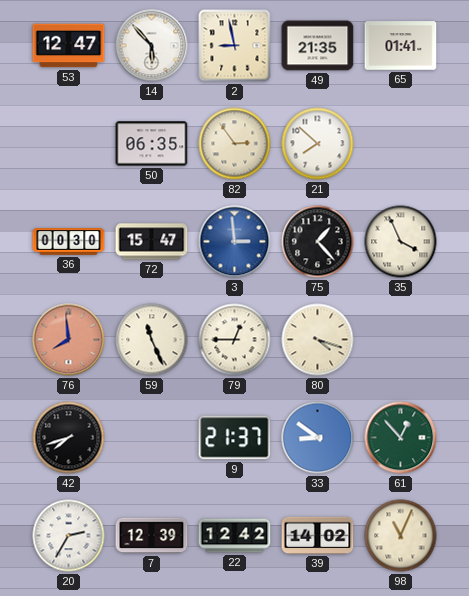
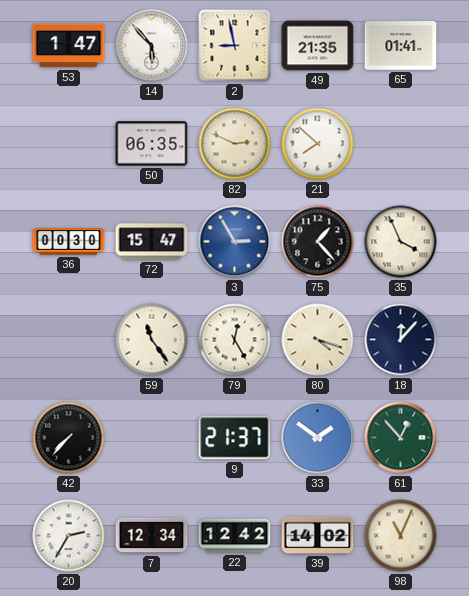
53: 12:47 -> 1:47
82: 2:54 -> 2:49
3: 2:59 -> 2:55
76: 7:59 -> none
59: 11:26 -> 11:24
79: 12:45 -> 12:25
18: none -> 12:07
42: 7:42 -> 7:37
33: 8:51 -> 1:51
7: 12:39 -> 12:34
